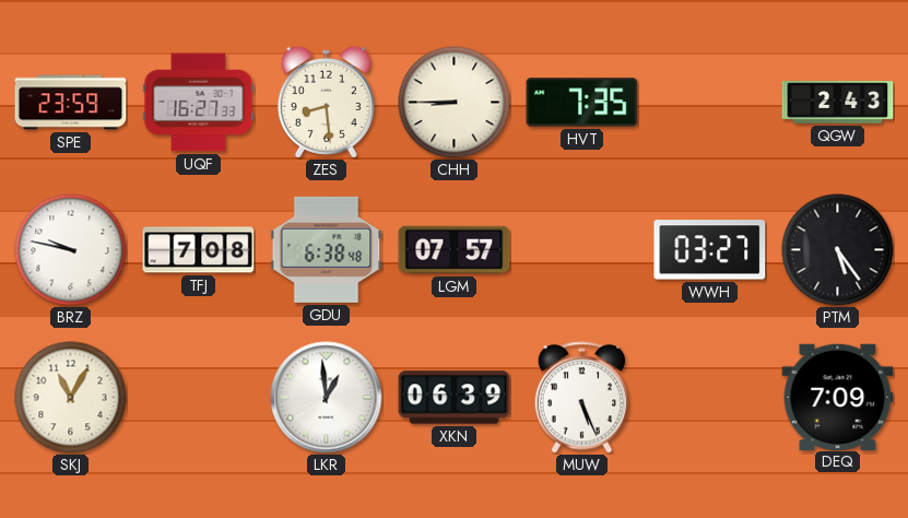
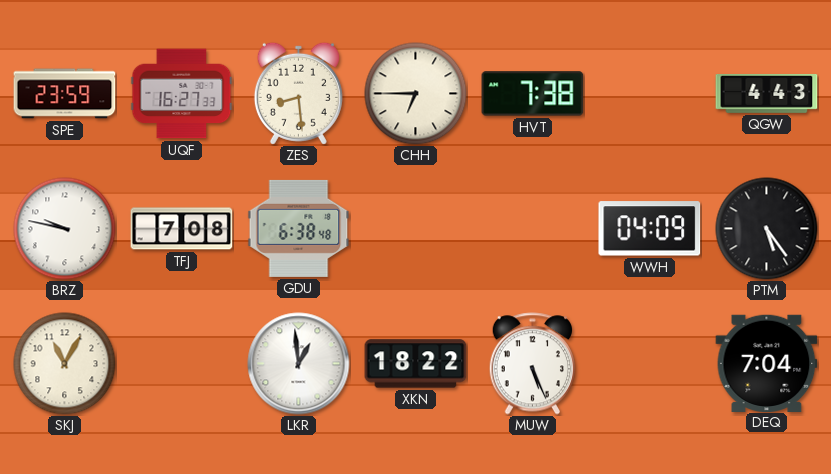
CHH: 8:45 -> 6:45
HVT: 7:35 -> 7:38
QGW: 2:43 -> 4:43
LGM: 07:57 -> none
WWH: 03:27 -> 04:09
XKN: 06:39 -> 18:22
DEQ: 7:09 -> 7:04
